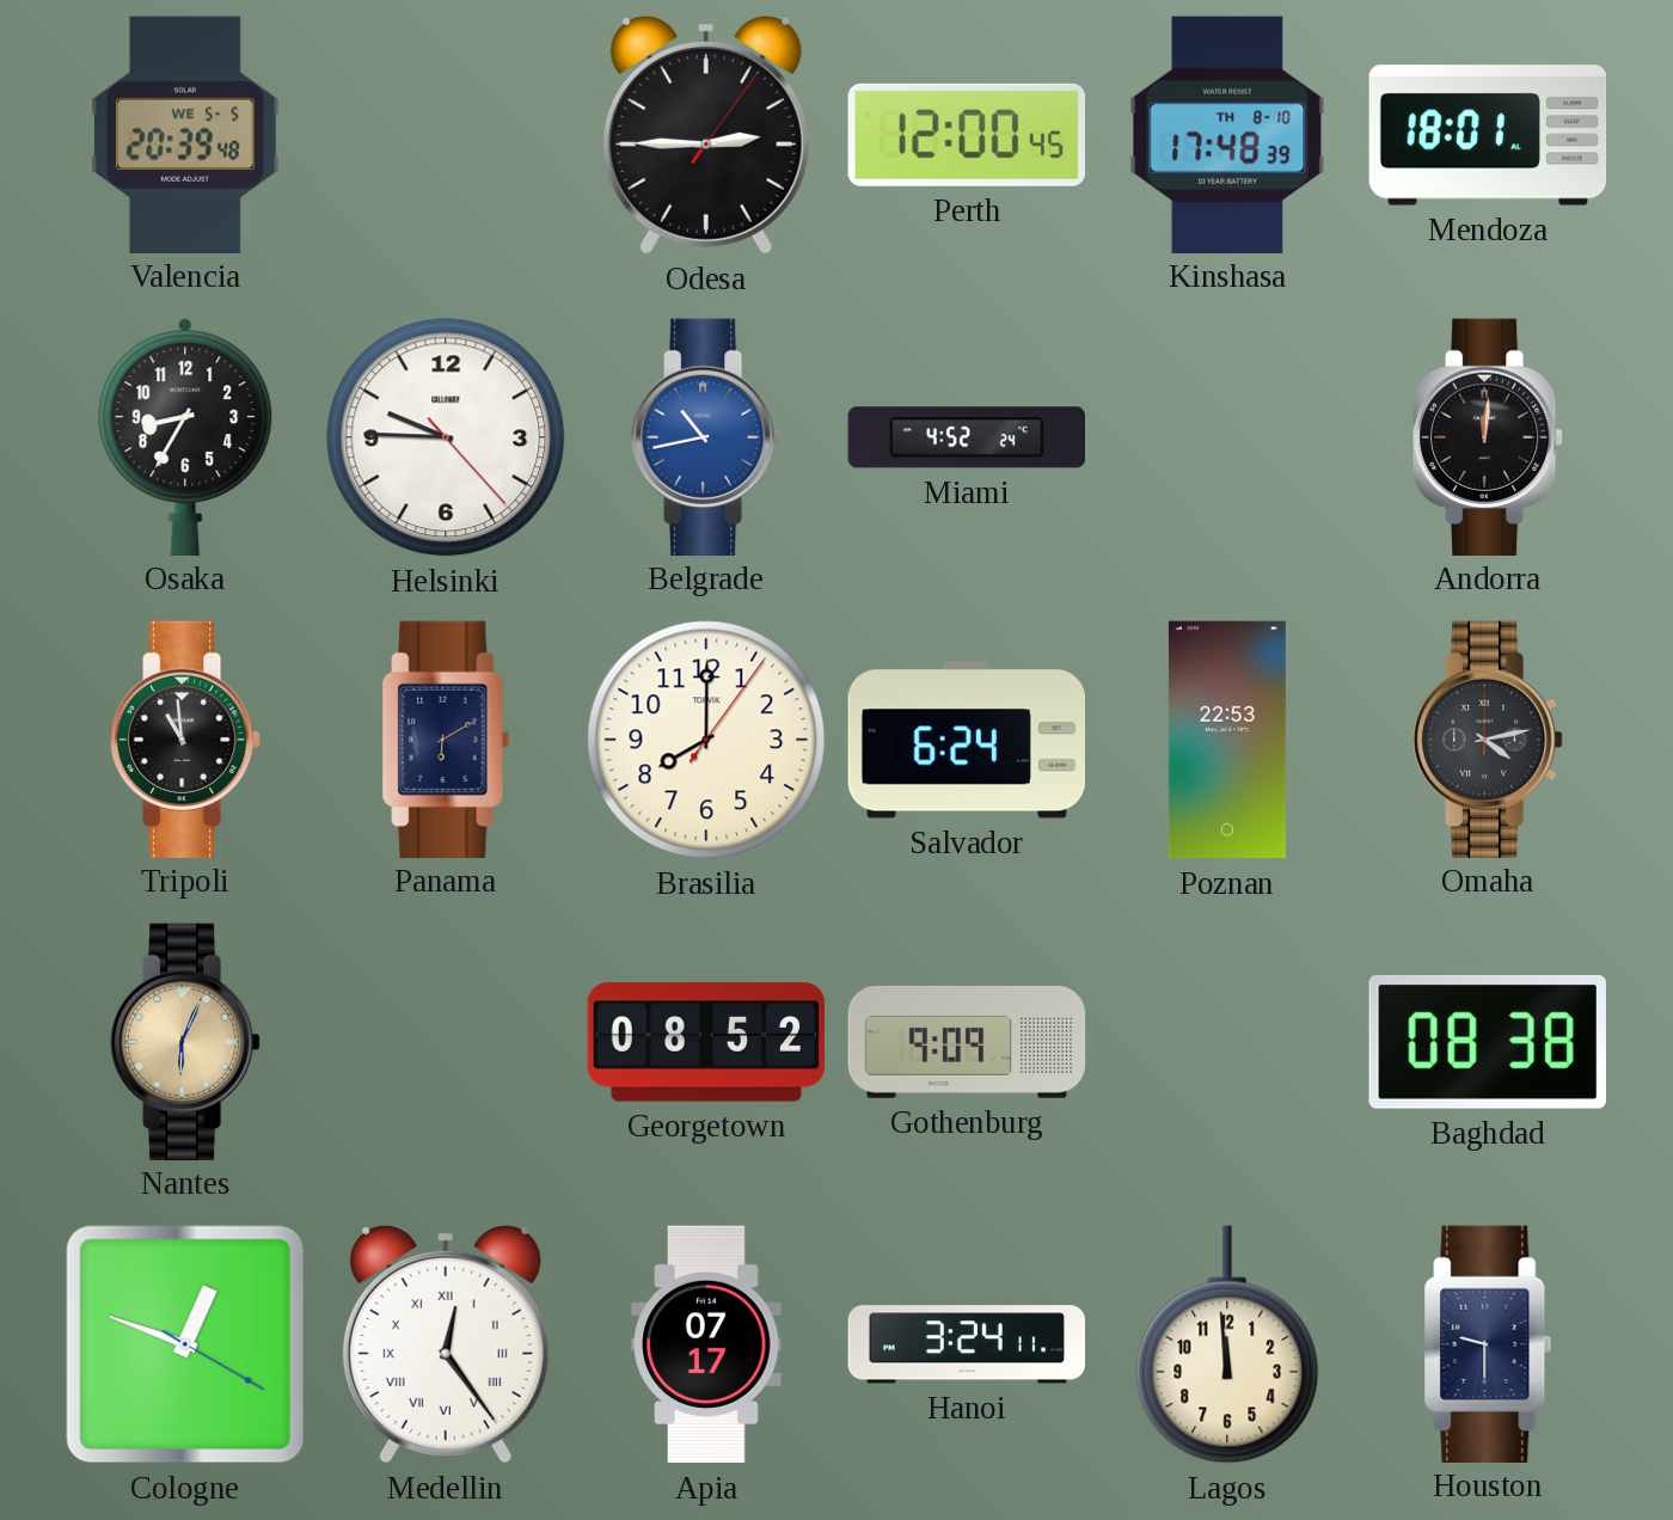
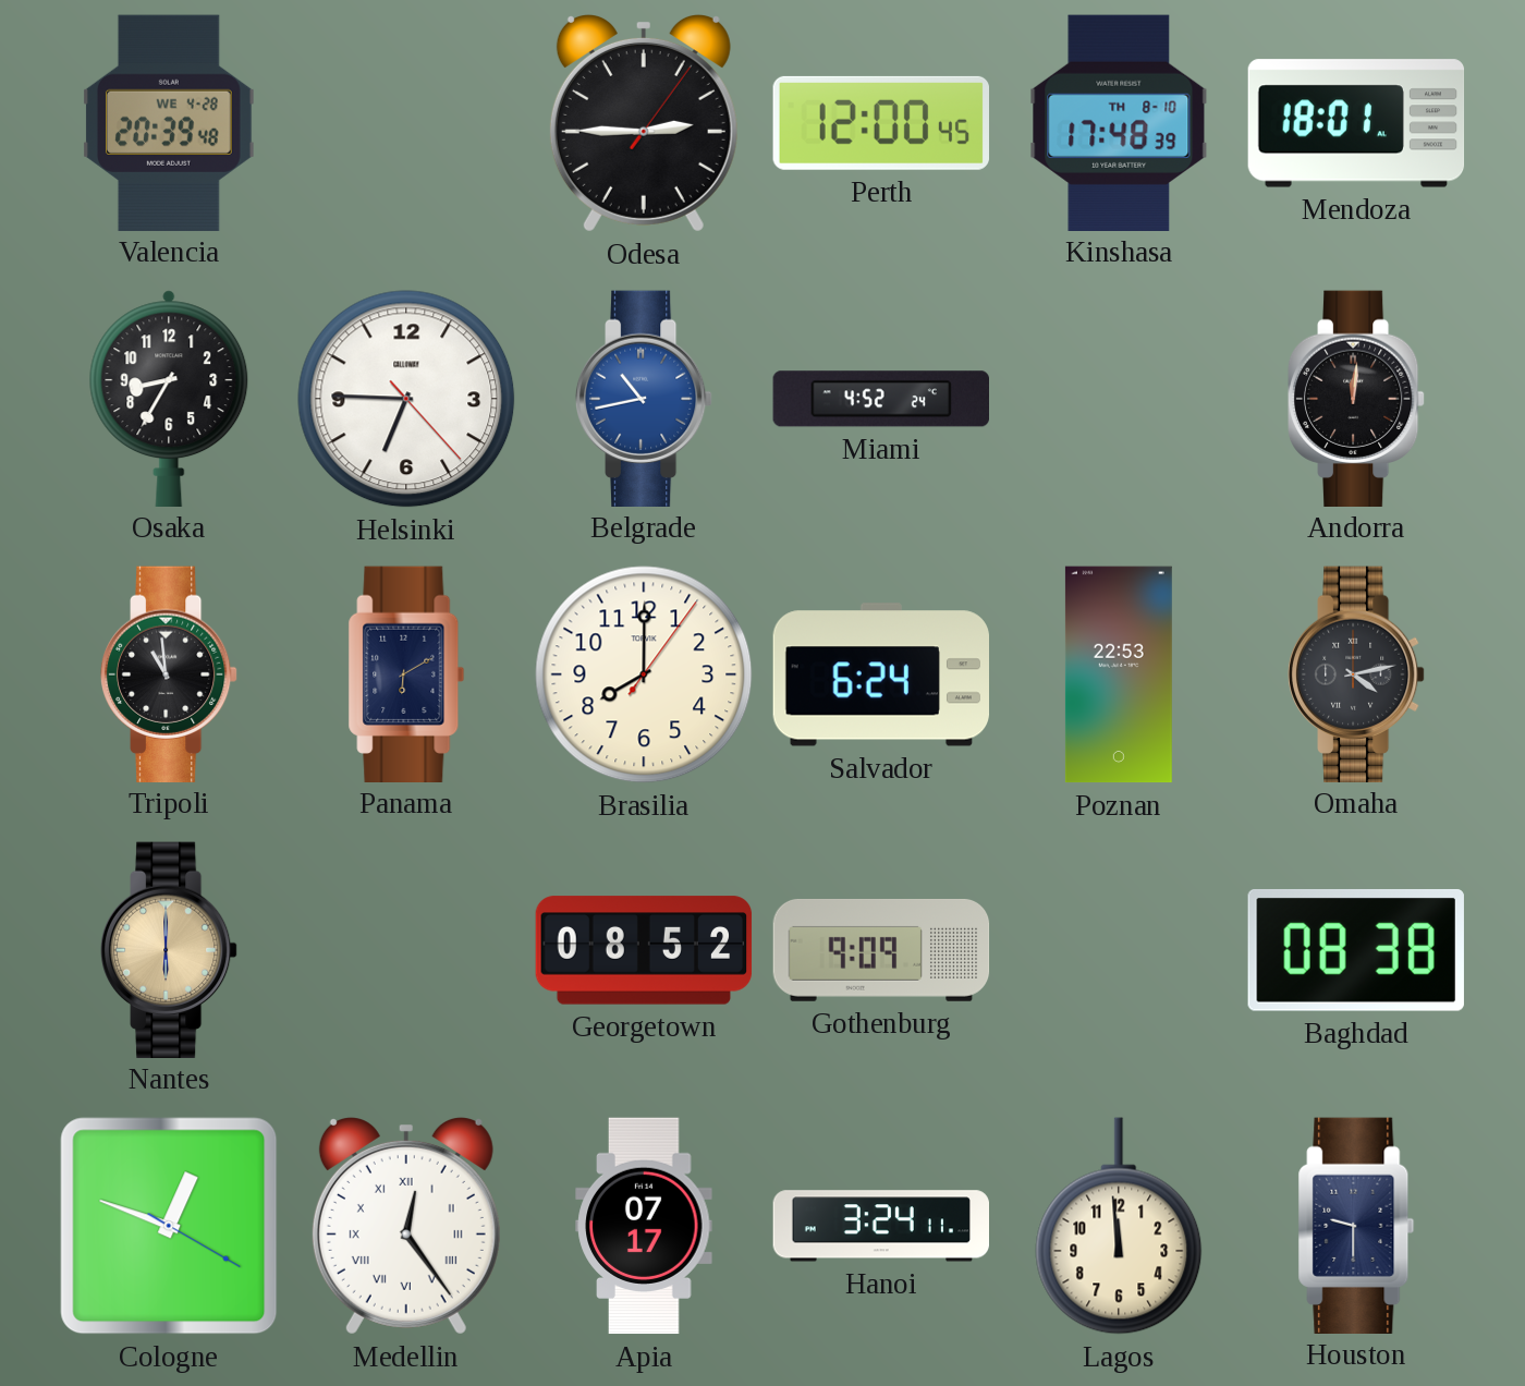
Valencia date: WE 5-5 -> WE 4-28
Helsinki: 9:45 -> 6:45
Nantes: 6:04 -> 6:00
